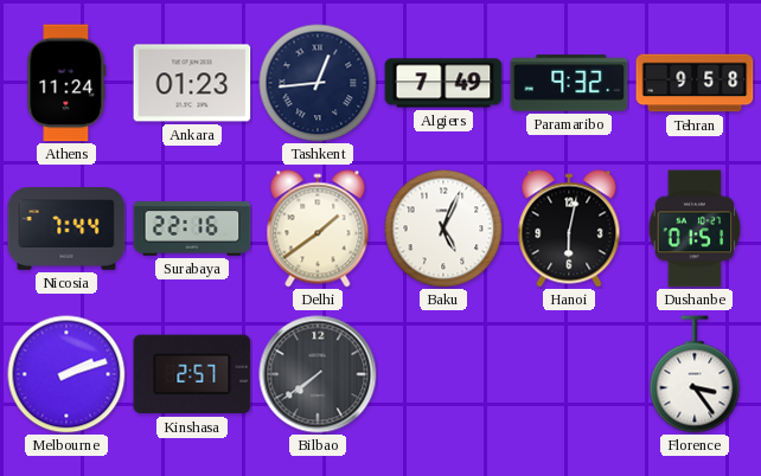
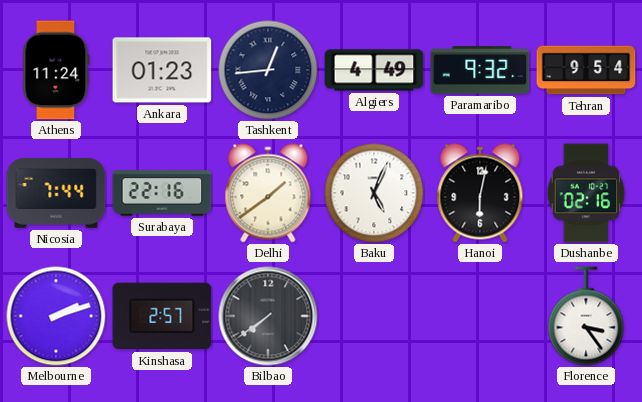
Algiers: 7:49 -> 4:49
Tehran: 9:58 -> 9:54
Dushanbe: 01:51 -> 02:16
